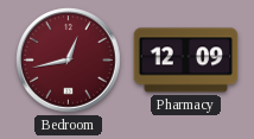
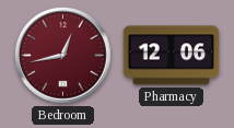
Pharmacy: 12:09 -> 12:06
